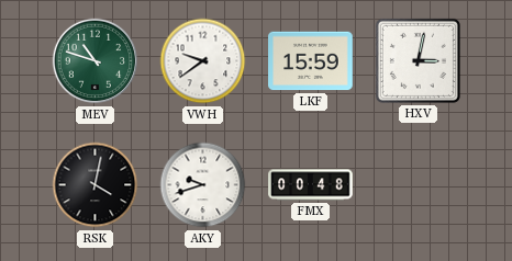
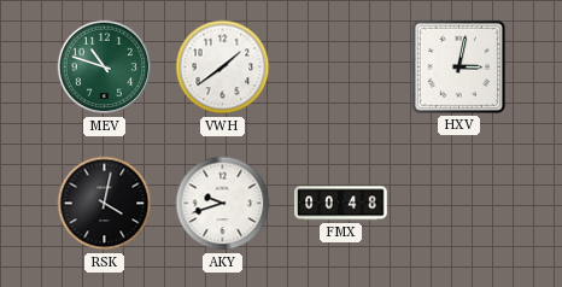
VWH: 9:39 -> 1:39
LKF: 15:59 -> none
